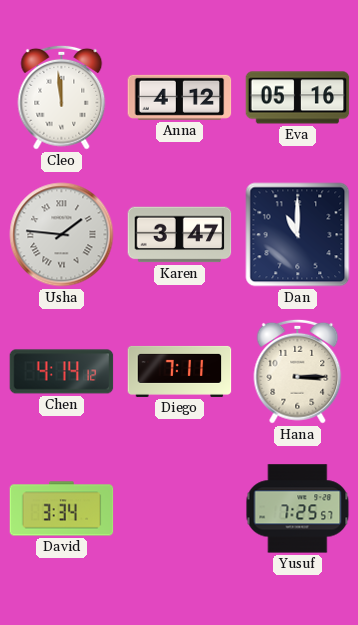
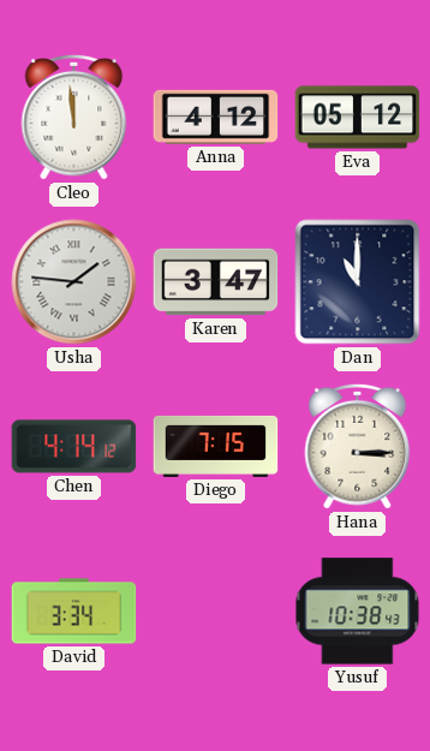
Eva: 05:16 -> 05:12
Diego: 7:11 -> 7:15
Yusuf: 7:25 -> 10:38
